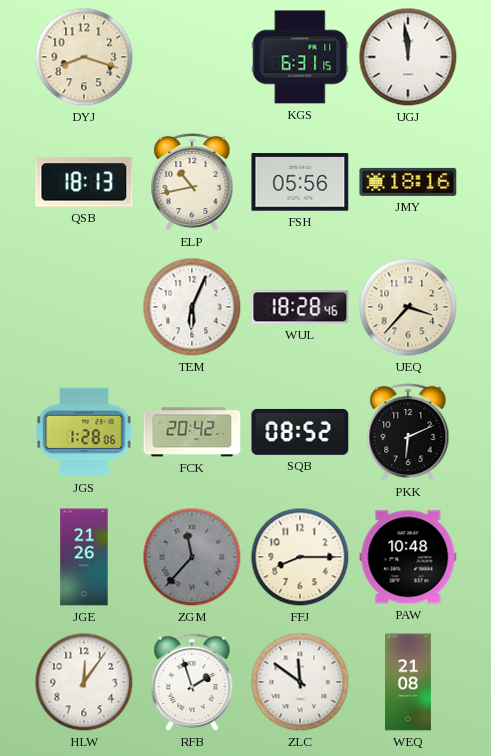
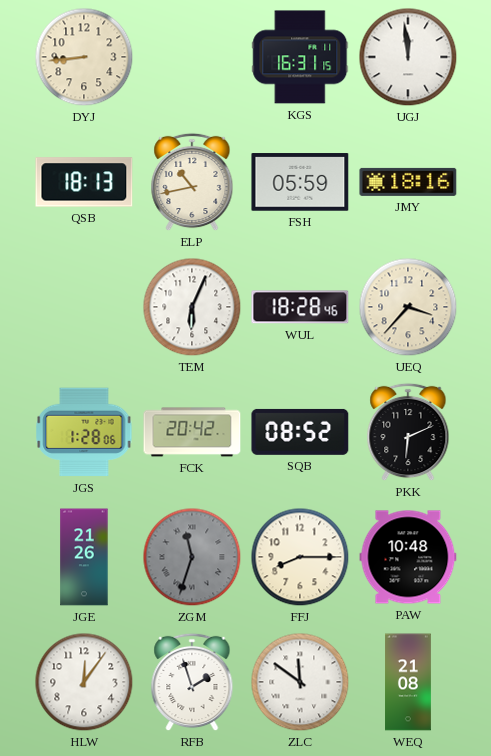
DYJ: 8:18 -> 8:44
KGS: 6:31 -> 16:31
FSH: 05:56 -> 05:59
ZGM: 11:37 -> 11:33
